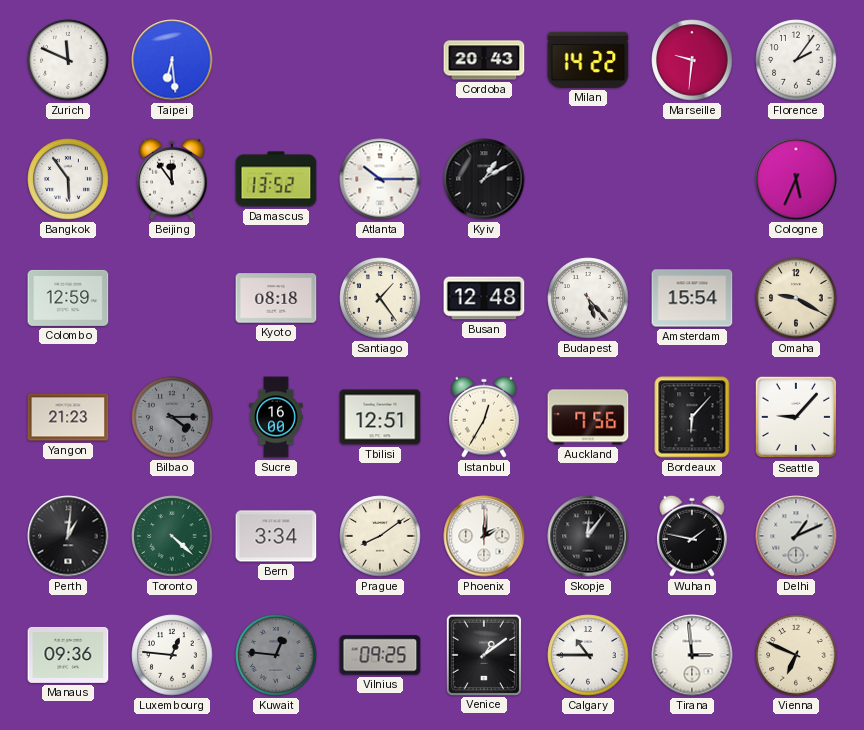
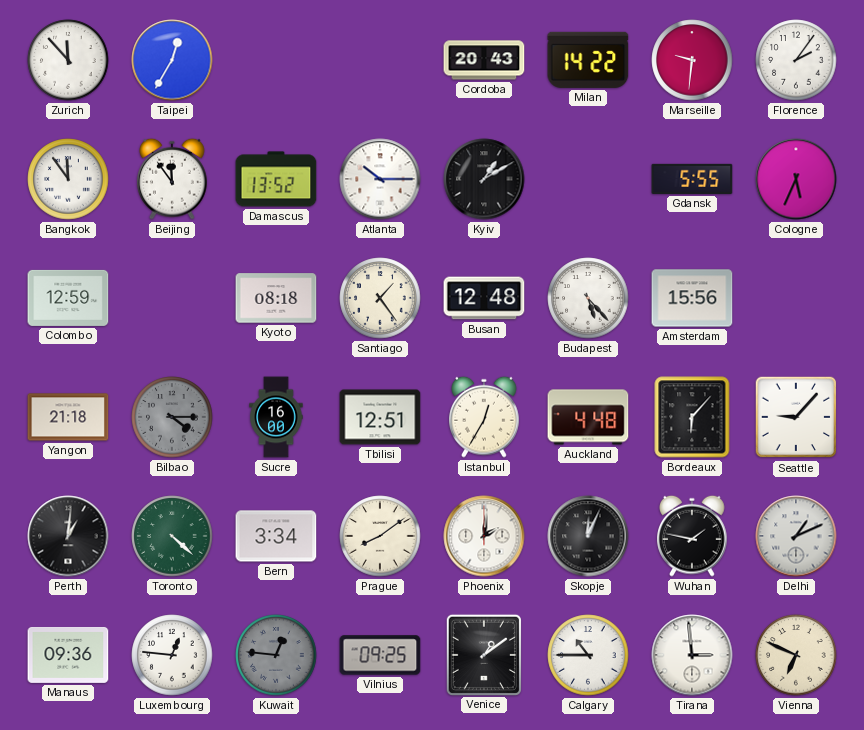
Zurich: 11:49 -> 11:53
Taipei: 6:29 -> 12:35
Bangkok: 5:54 -> 11:54
Gdansk: none -> 5:55
Amsterdam: 15:54 -> 15:56
Omaha: 9:20 -> none
Yangon: 21:23 -> 21:18
Auckland: 7:56 -> 4:48
Skopje: 12:06 -> 12:04
